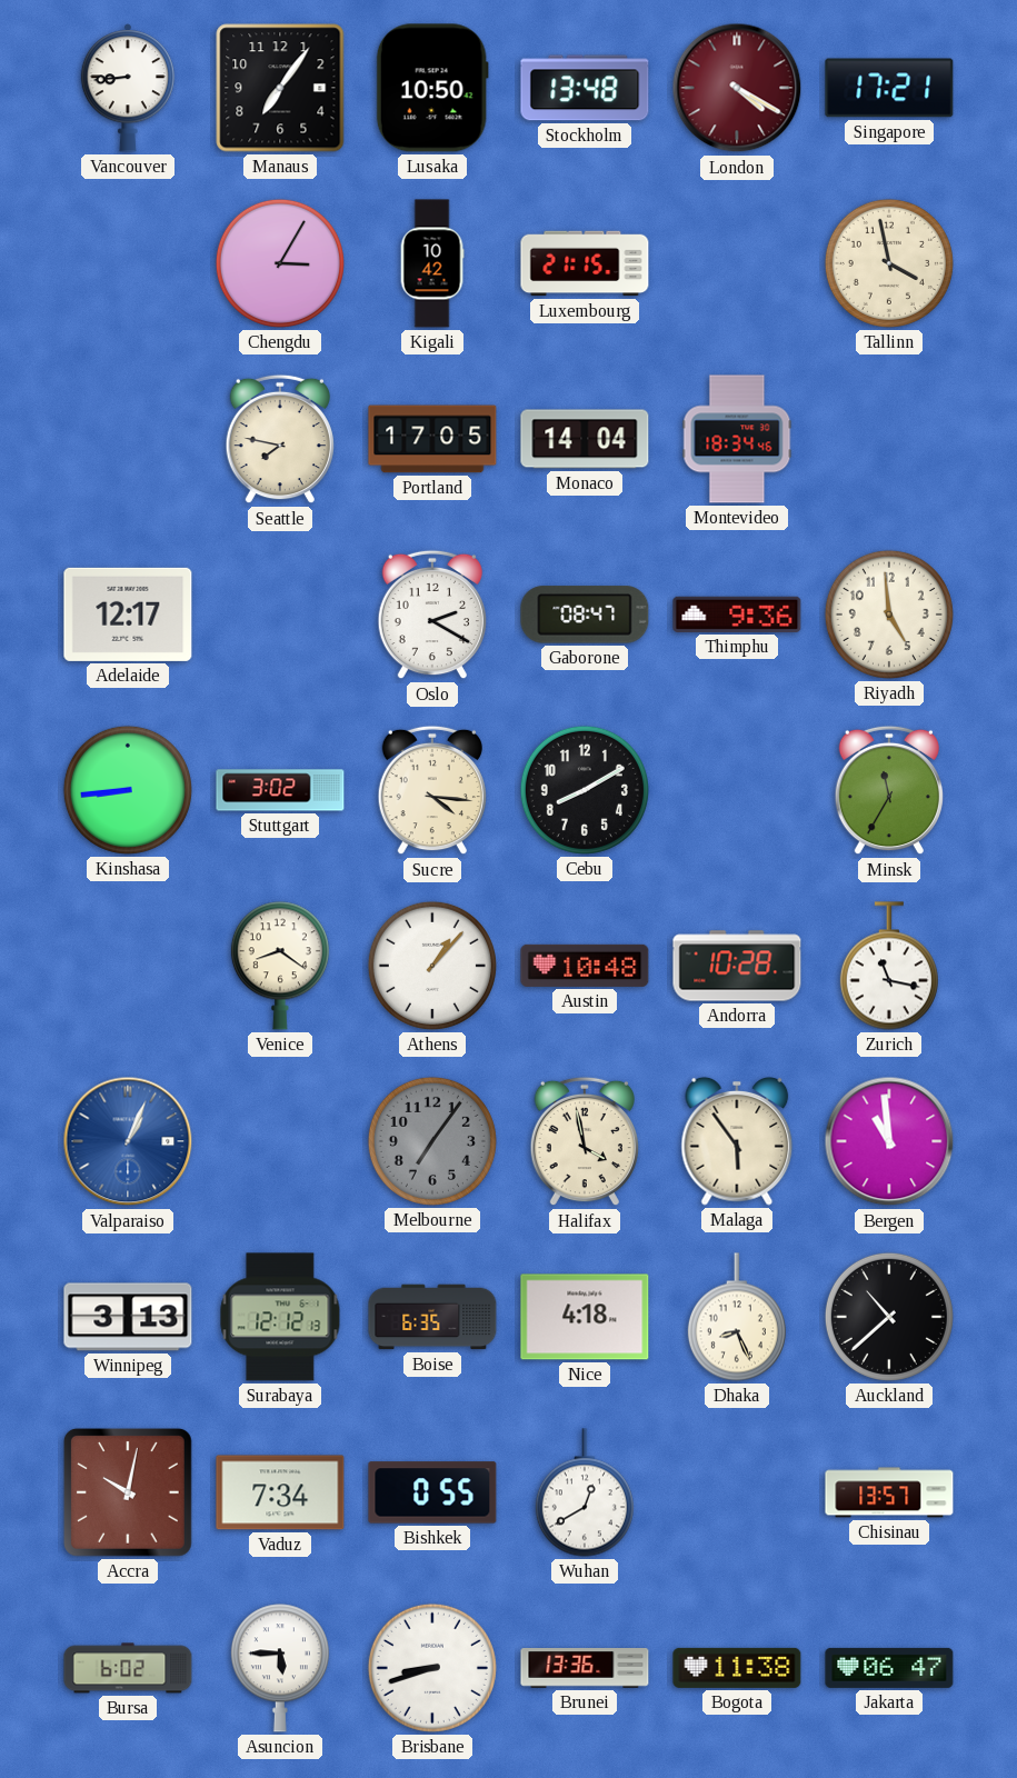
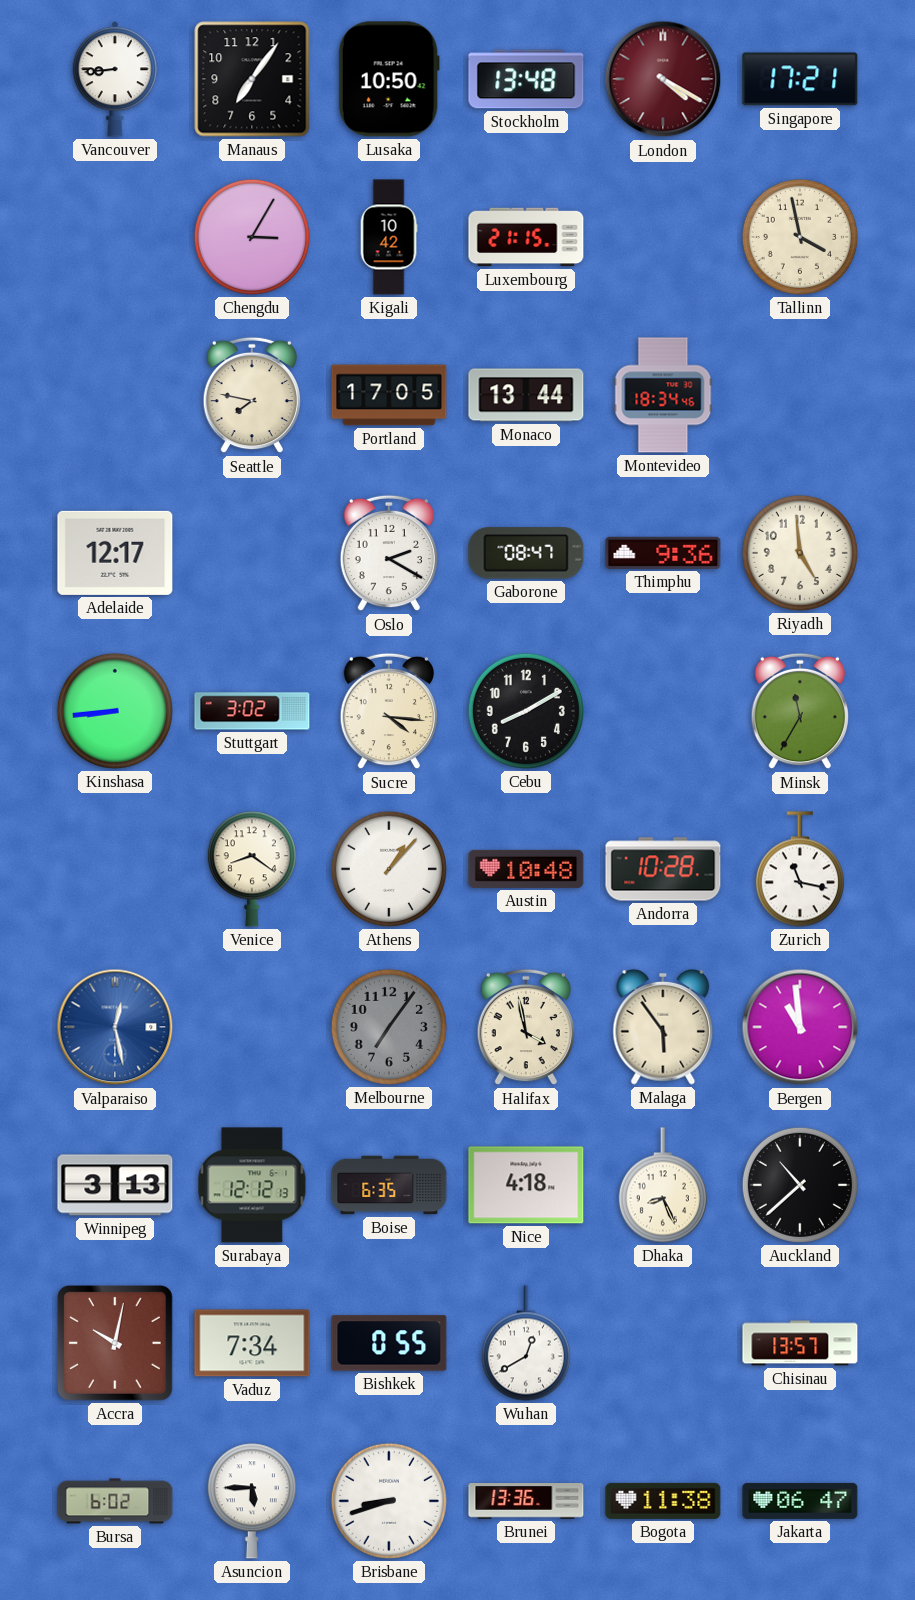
Monaco: 14:04 -> 13:44
Valparaiso: 1:04 -> 12:28
